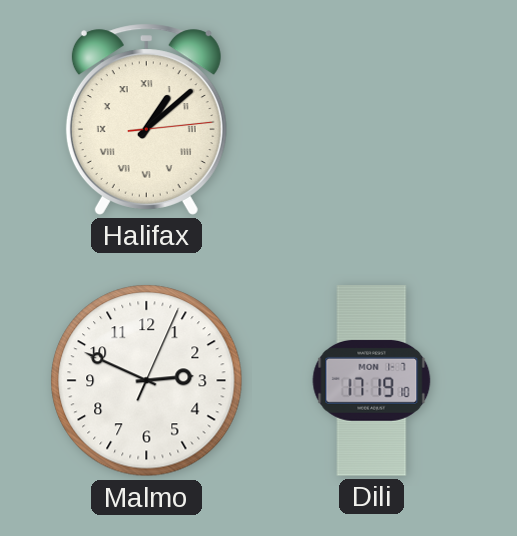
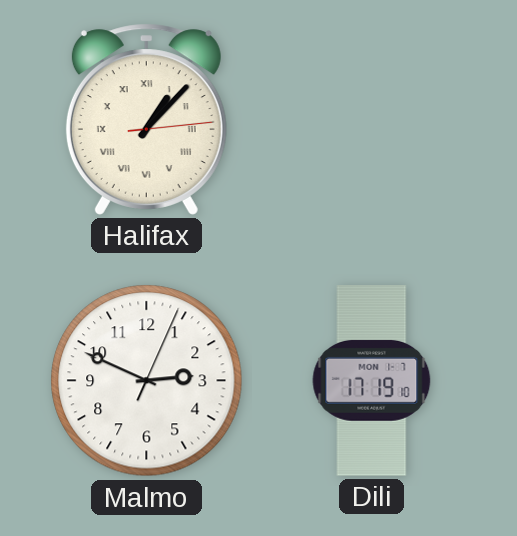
Halifax: 1:08 -> 1:07
